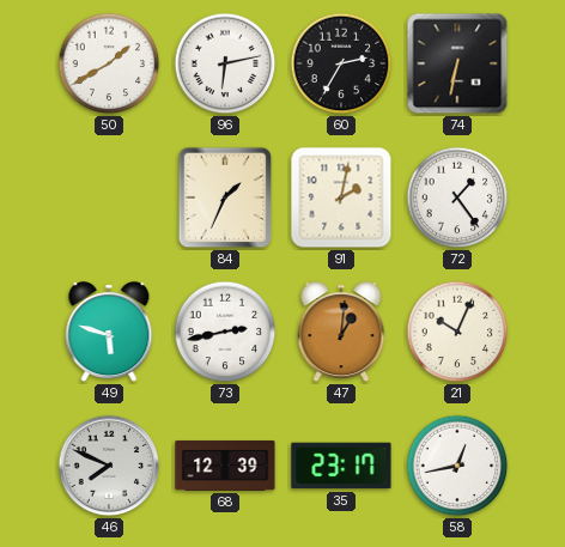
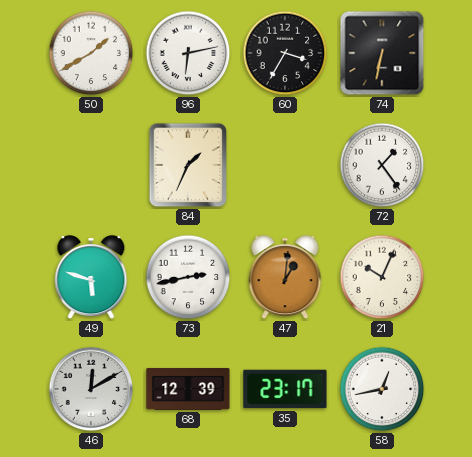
60: 2:35 -> 3:35
91: 2:02 -> none
46: 7:49 -> 12:10
